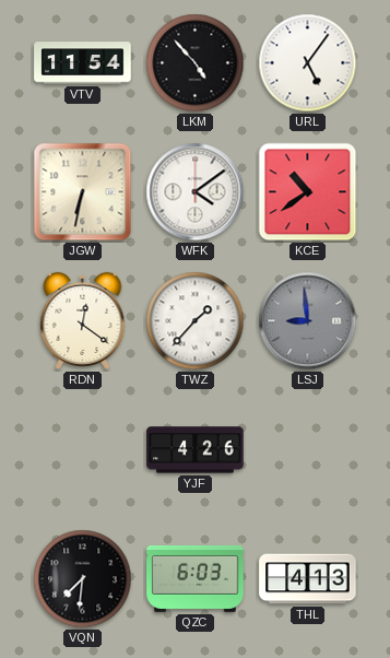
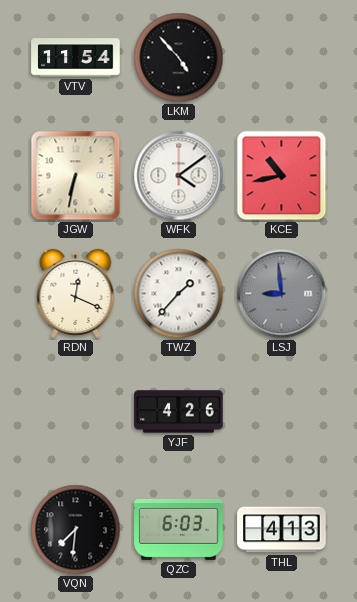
URL: 5:06 -> none
KCE: 10:39 -> 10:43
RDN: 12:21 -> 12:19
